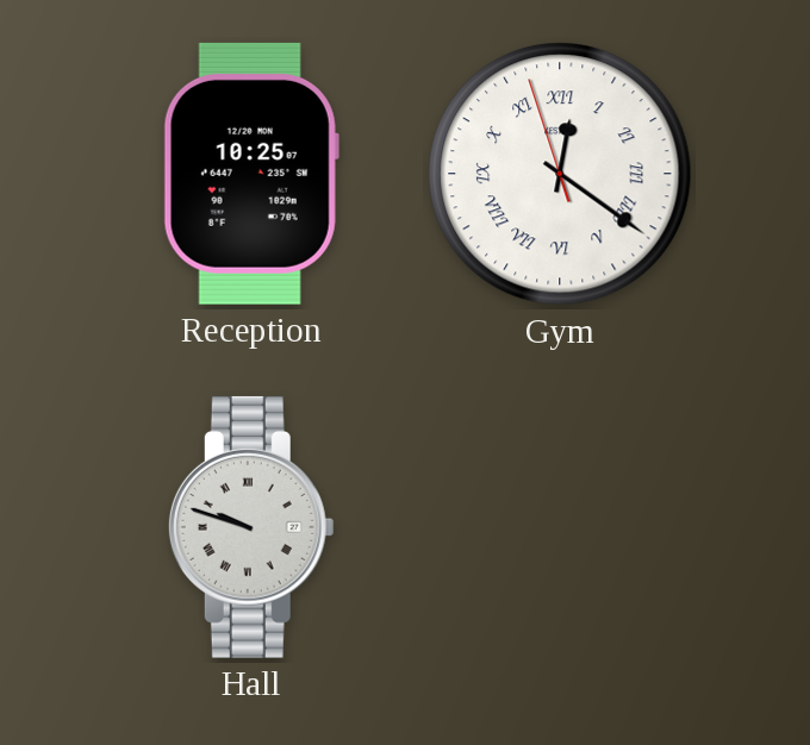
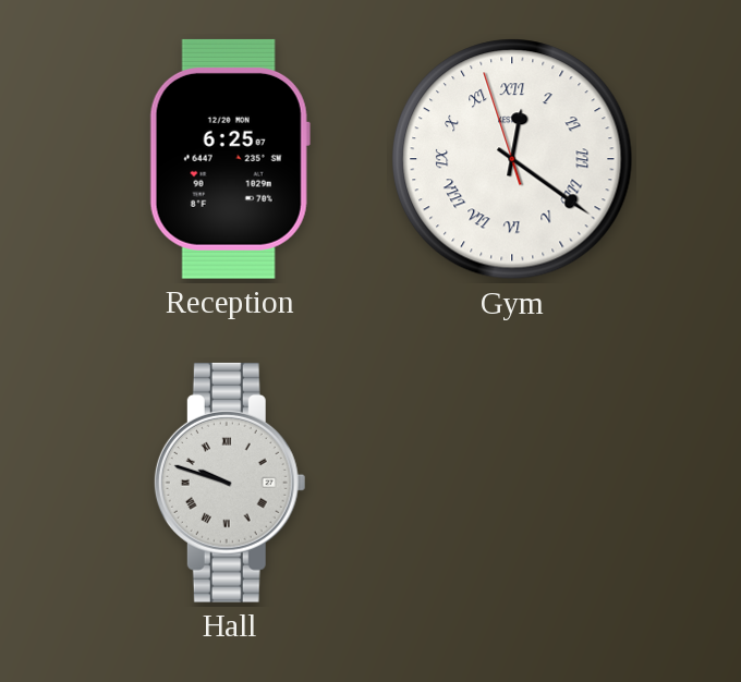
Reception: 10:25 -> 6:25
